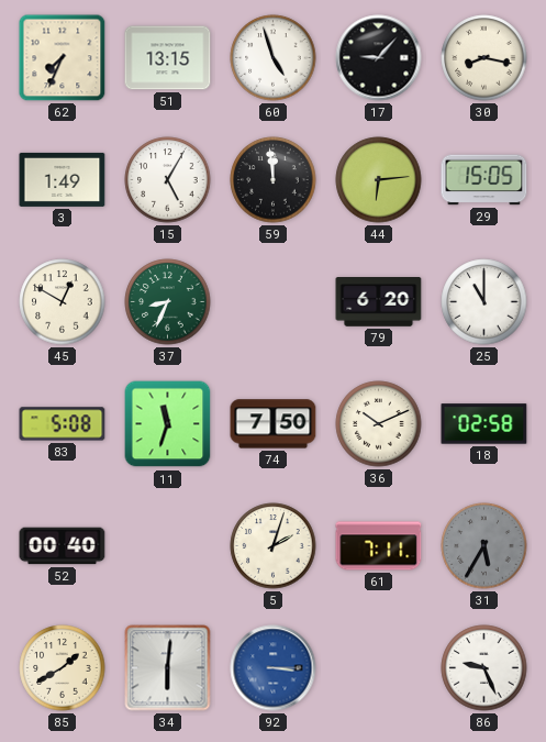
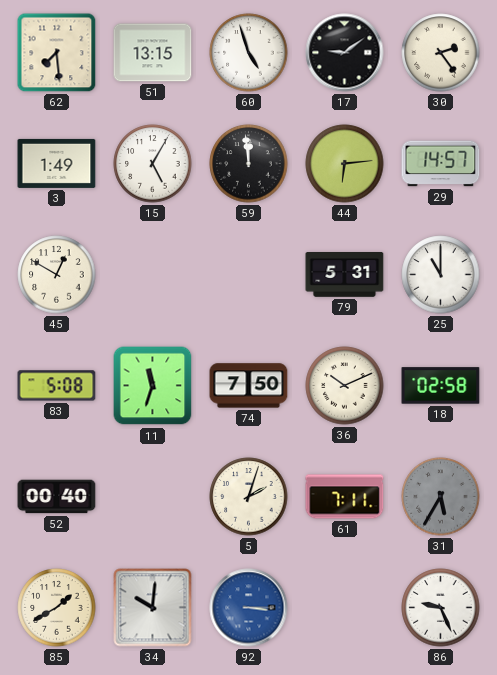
62: 7:34 -> 7:29
17: 9:07 -> 9:09
30: 8:17 -> 2:24
29: 15:05 -> 14:57
37: 8:34 -> none
79: 6:20 -> 5:31
34: 6:01 -> 10:01
